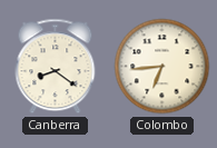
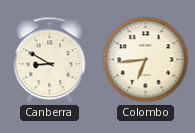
Canberra: 8:21 -> 8:50
